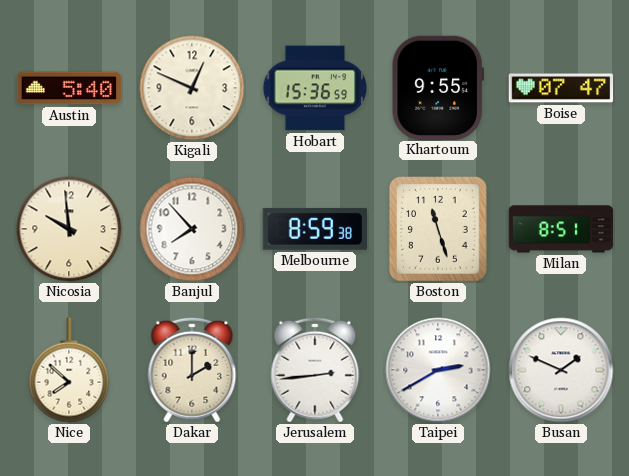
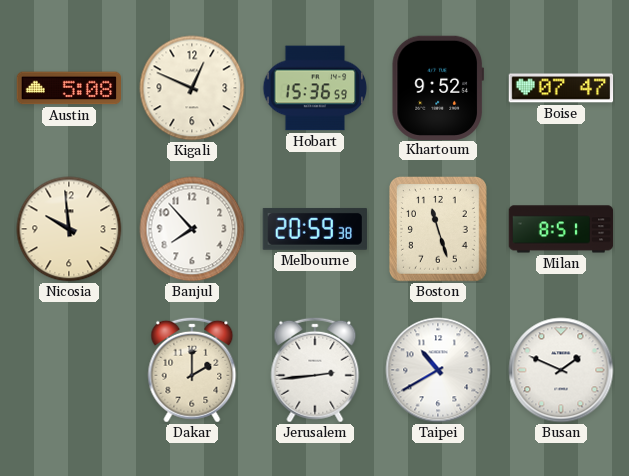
Austin: 5:40 -> 5:08
Khartoum: 9:55 -> 9:52
Melbourne: 8:59 -> 20:59
Nice: 7:52 -> none
Taipei: 2:40 -> 10:40
